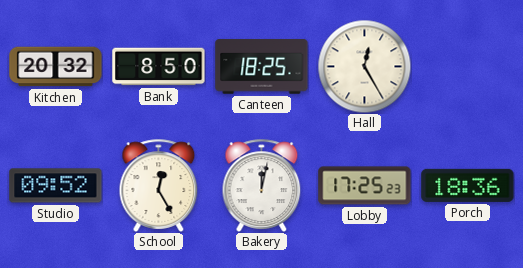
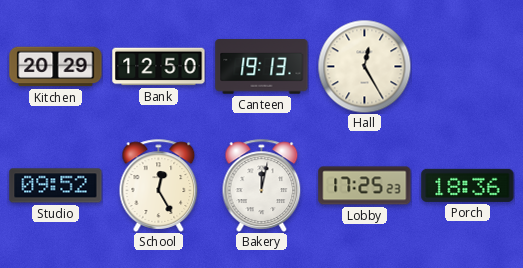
Kitchen: 20:32 -> 20:29
Bank: 8:50 -> 12:50
Canteen: 18:25 -> 19:13
